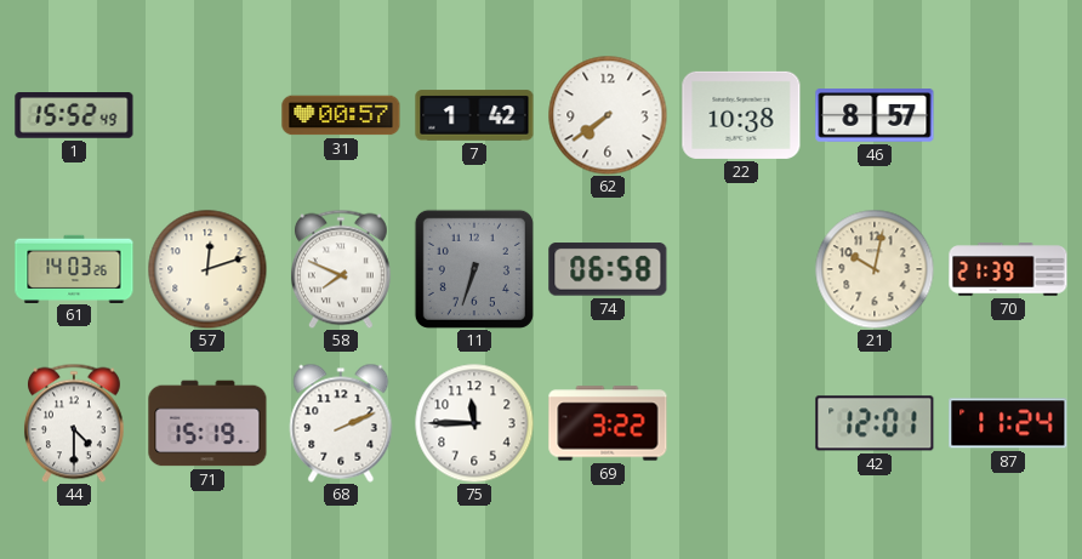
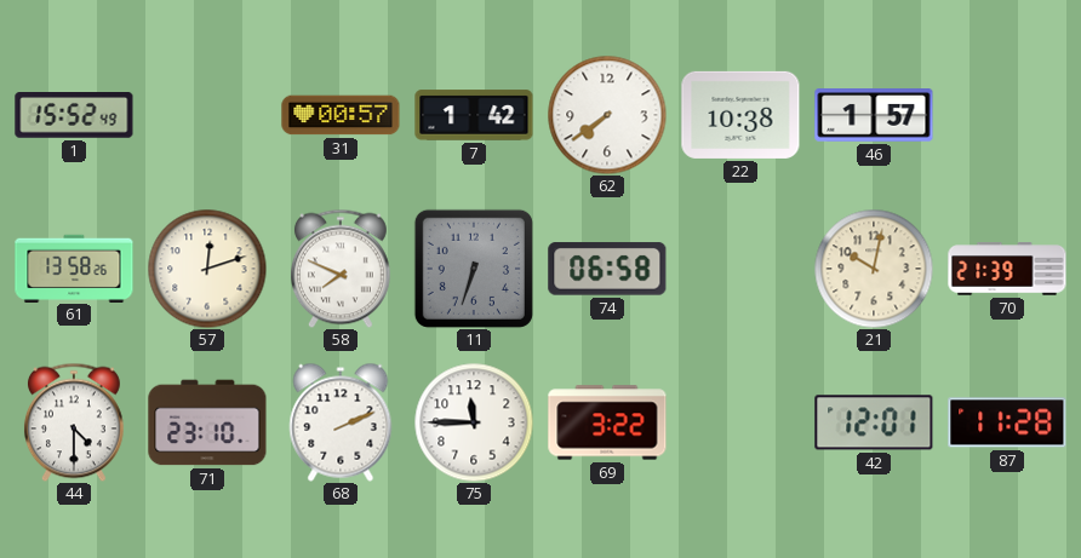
46: 8:57 -> 1:57
61: 14:03 -> 13:58
71: 15:19 -> 23:10
87: 11:24 -> 11:28
